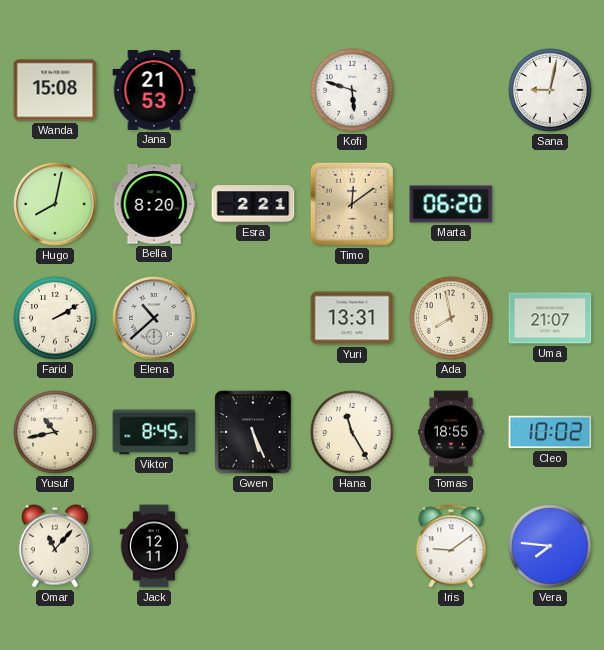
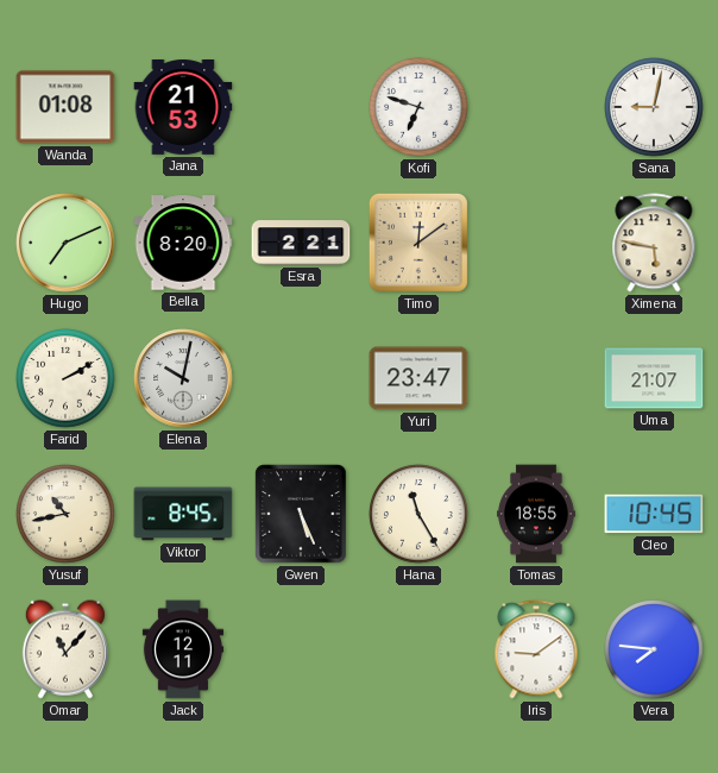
Wanda: 15:08 -> 01:08
Kofi: 5:48 -> 6:48
Hugo: 8:02 -> 7:11
Marta: 06:20 -> none
Ximena: none -> 5:47
Elena: 10:38 -> 10:02
Yuri: 13:31 -> 23:47
Ada: 7:58 -> none
Cleo: 10:02 -> 10:45
